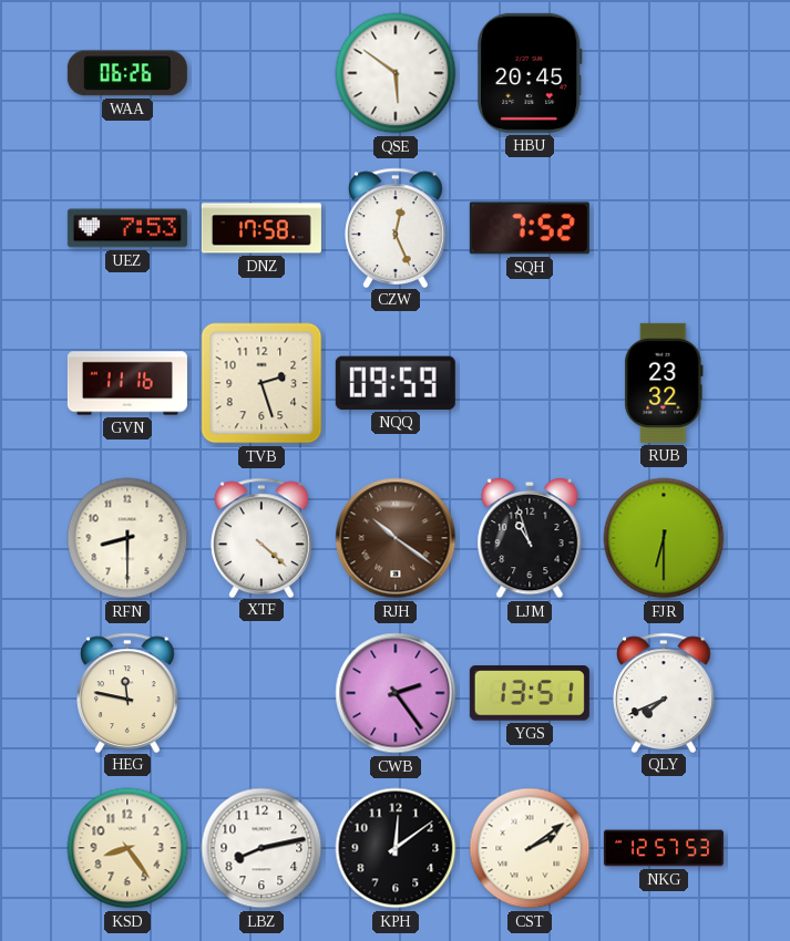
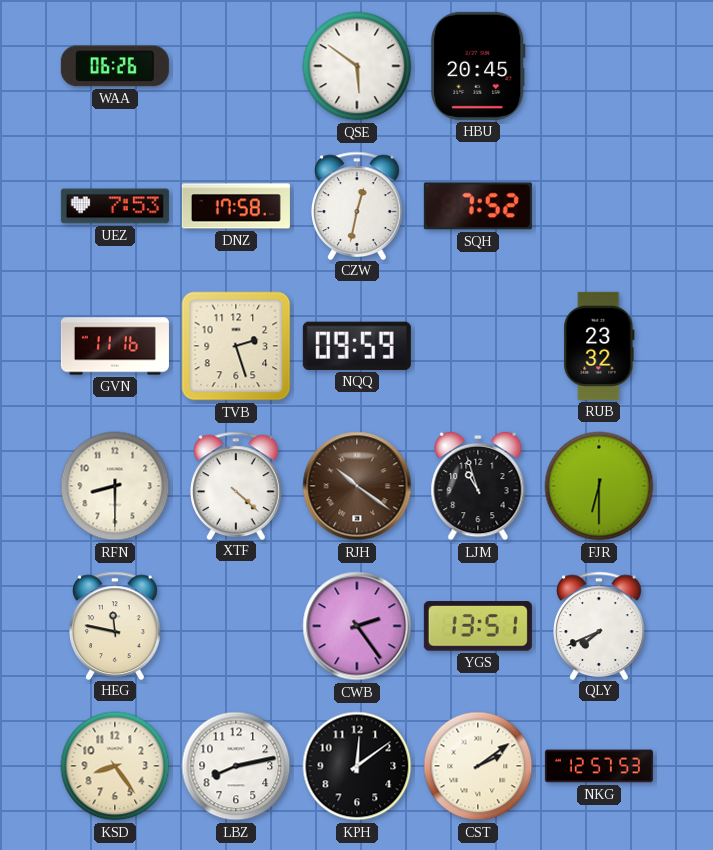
CZW: 12:26 -> 12:32
